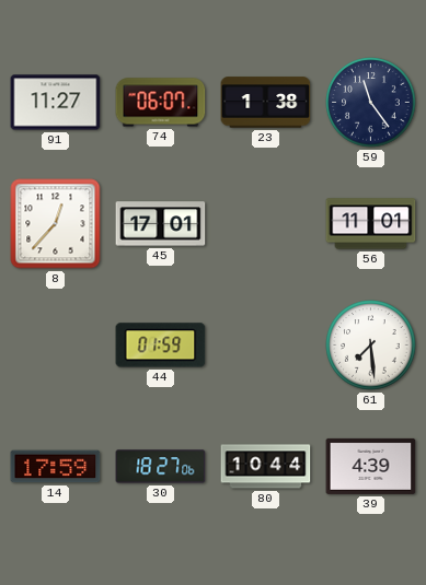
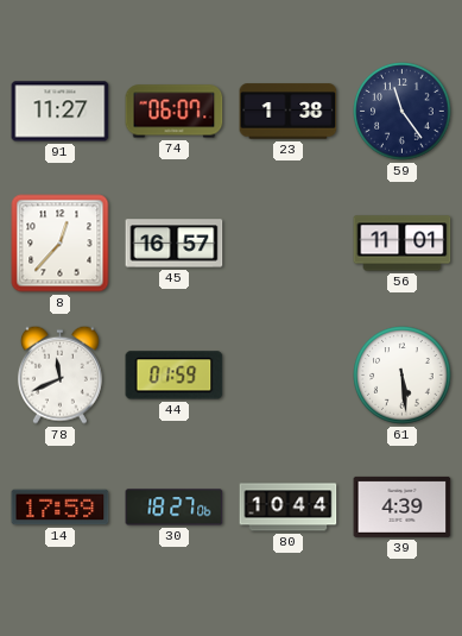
45: 17:01 -> 16:57
78: none -> 11:41
61: 7:29 -> 5:29
